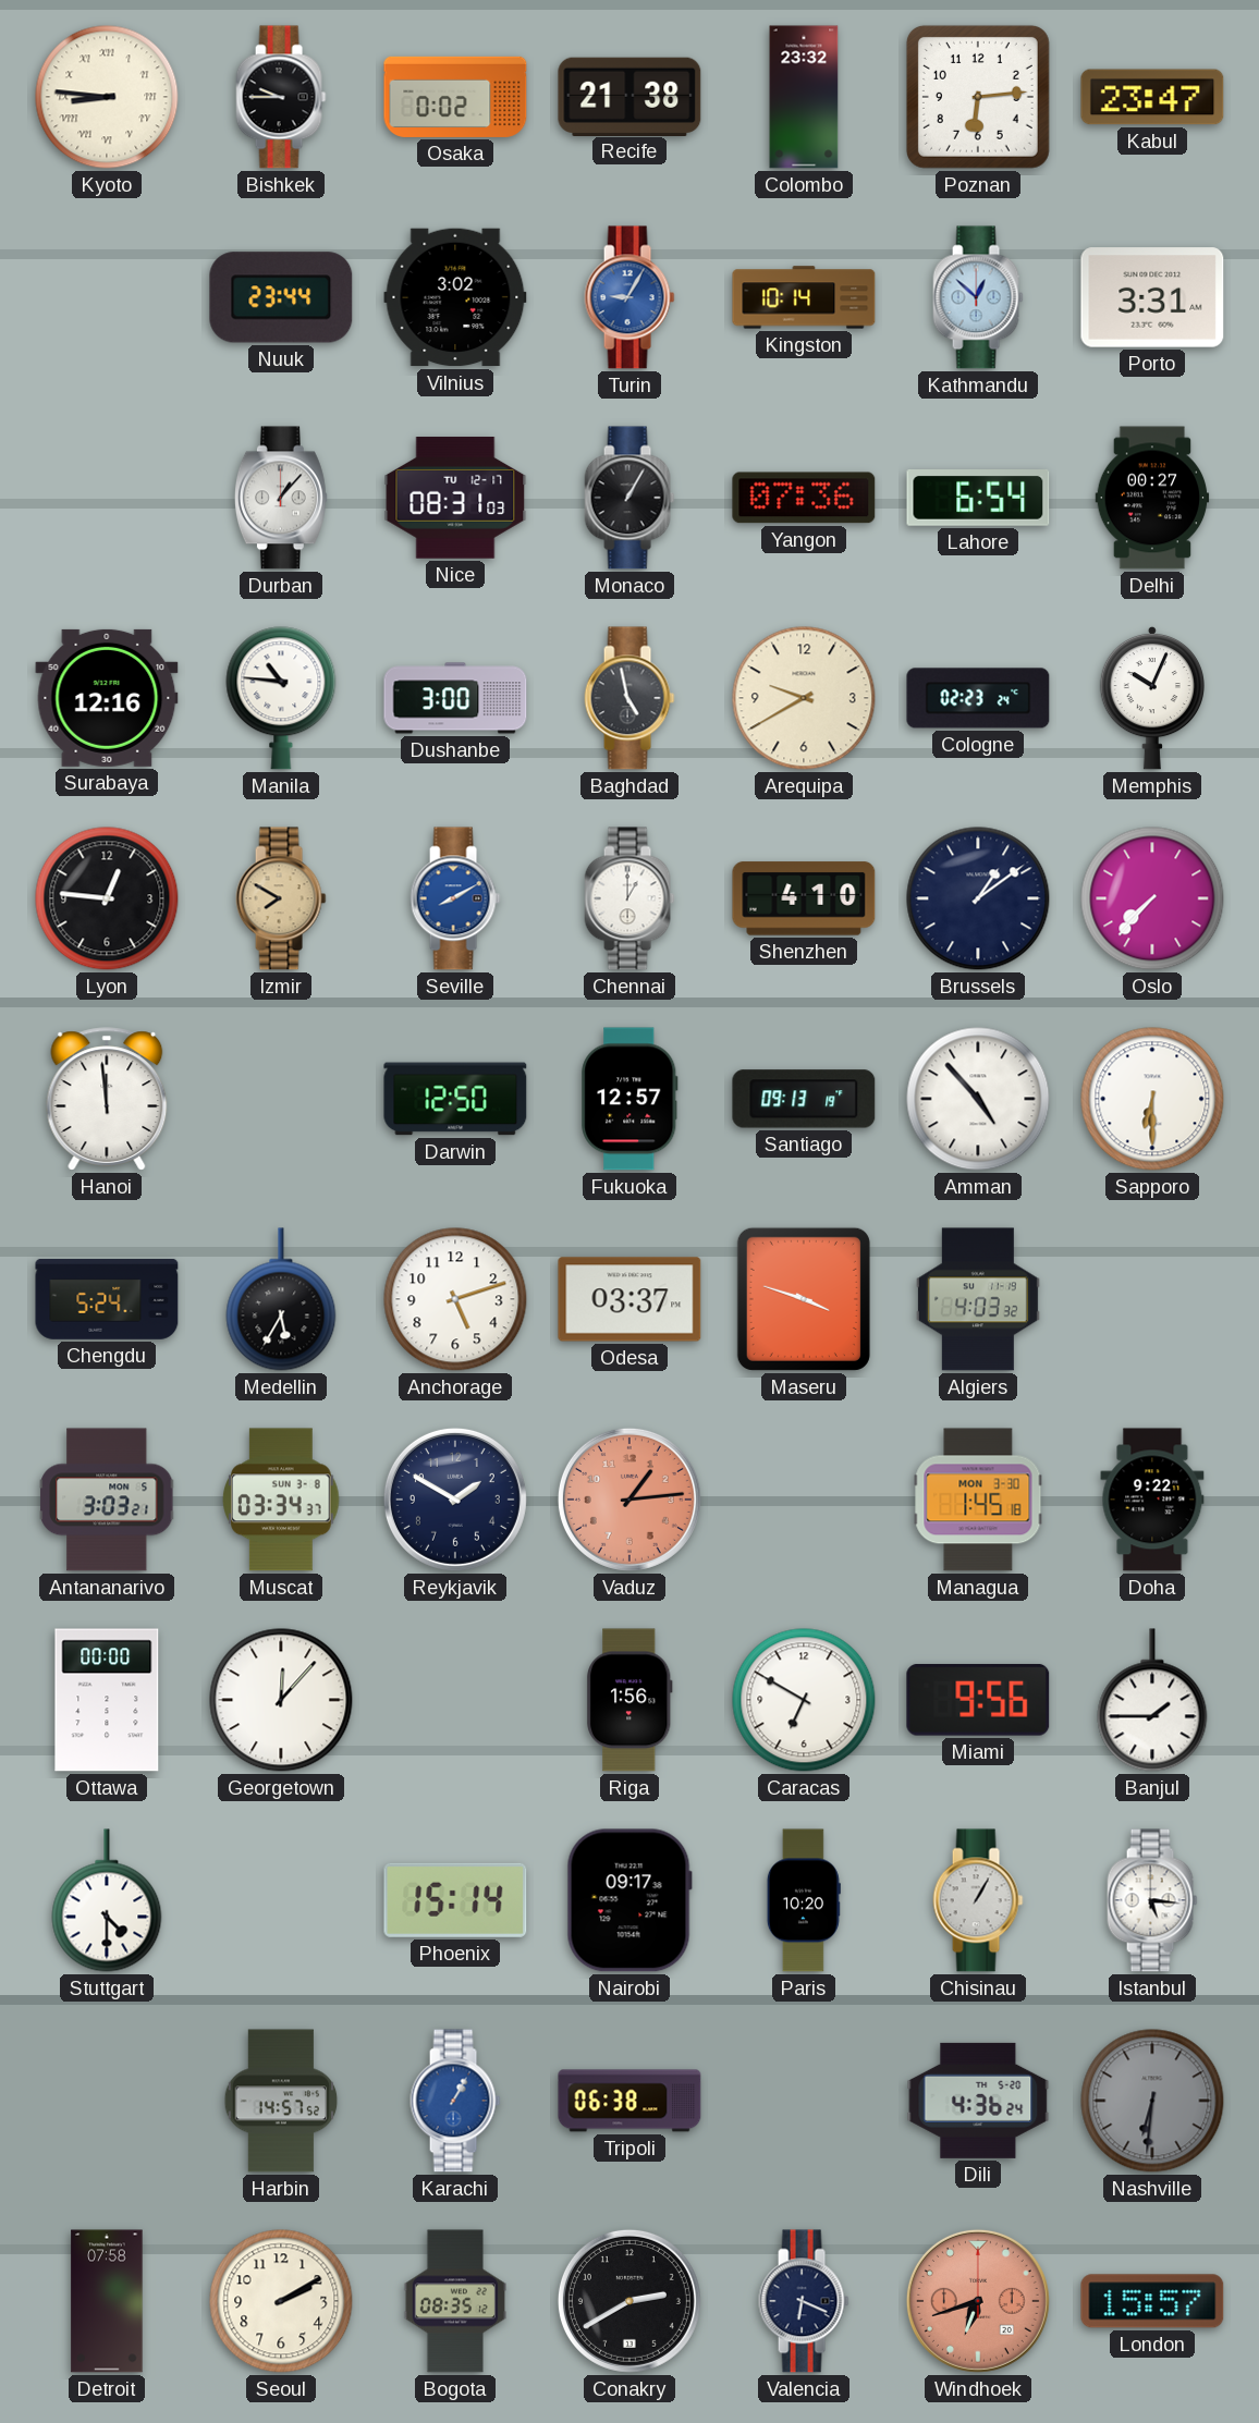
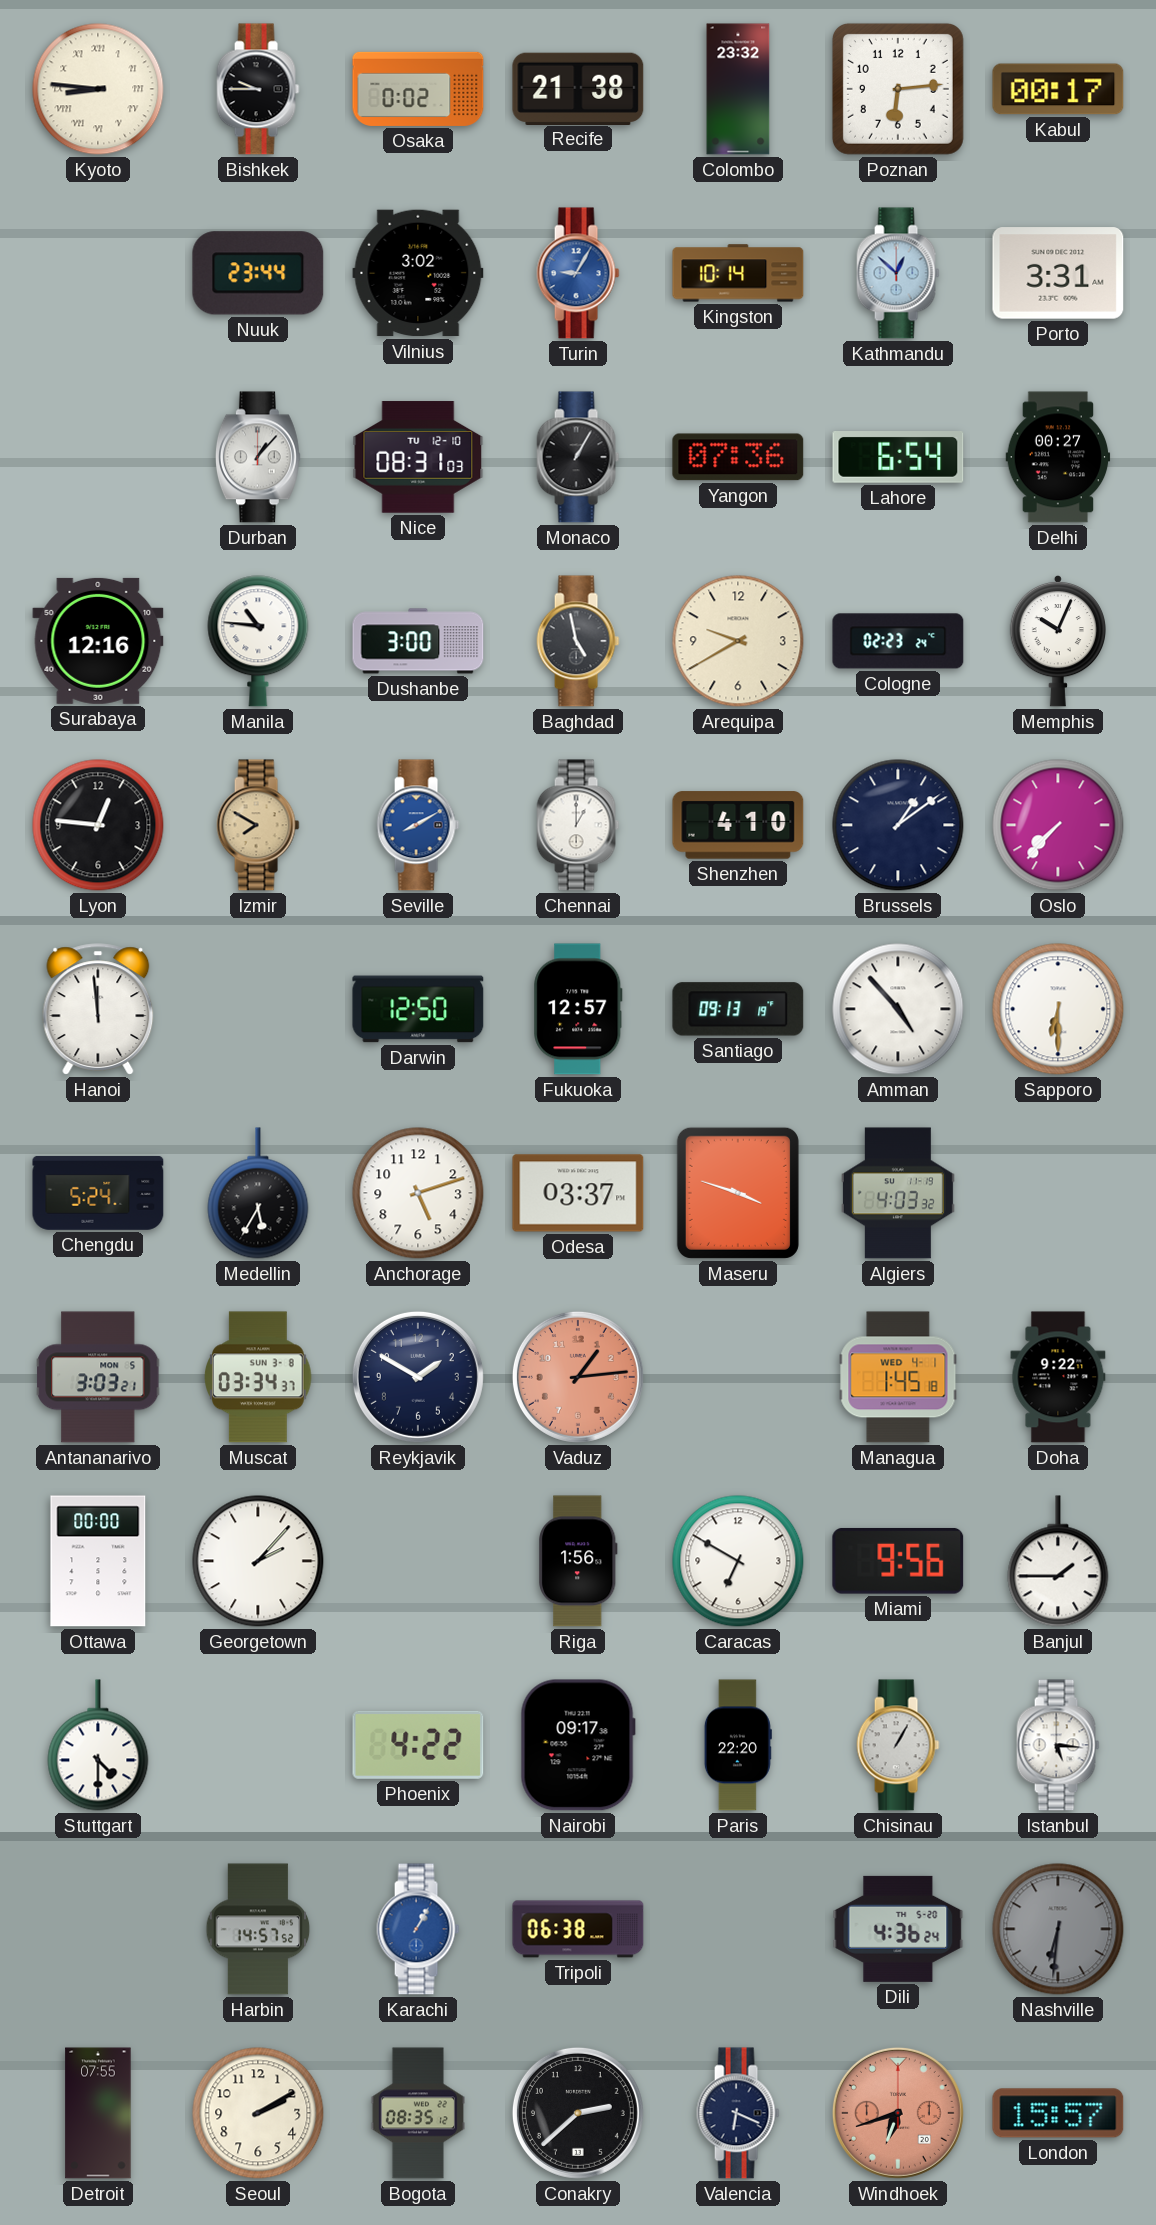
Kabul: 23:47 -> 00:17
Nice date: TU 12-17 -> TU 12-10
Managua date: MON 3-30 -> WED 4-1
Georgetown: 12:07 -> 2:07
Phoenix: 15:14 -> 4:22
Paris: 10:20 -> 22:20
Detroit: 07:58 -> 07:55
Conakry: 2:40 -> 2:38
